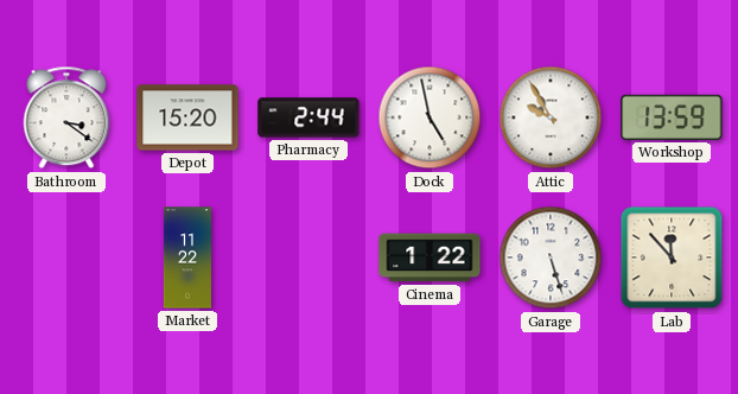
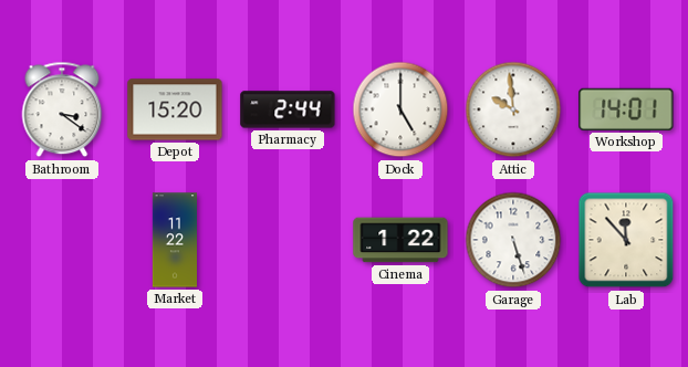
Dock: 4:58 -> 5:00
Attic: 9:55 -> 9:59
Workshop: 13:59 -> 14:01
